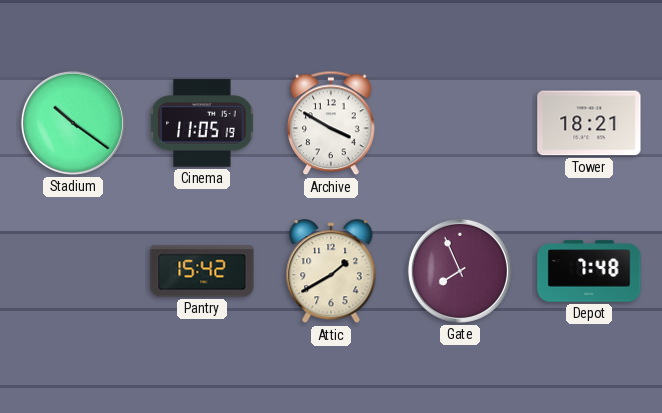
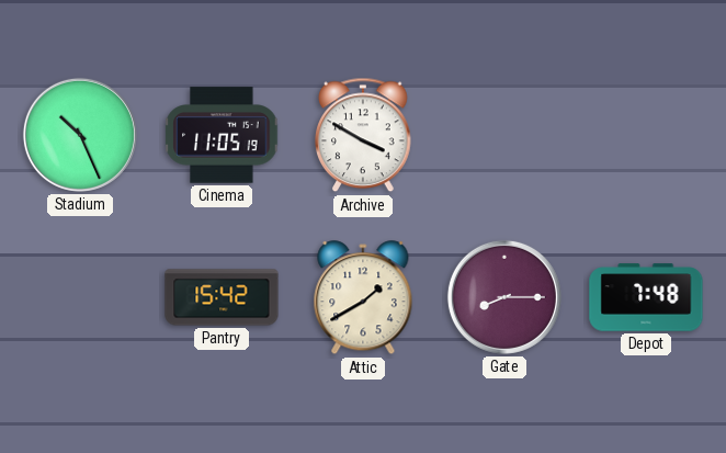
Stadium: 10:21 -> 10:26
Tower: 18:21 -> none
Gate: 7:56 -> 8:15
